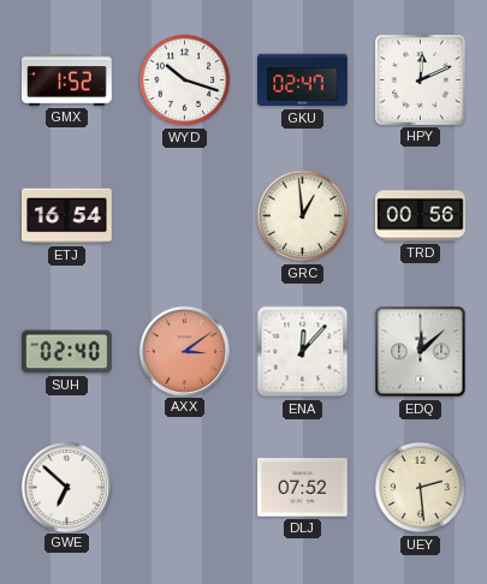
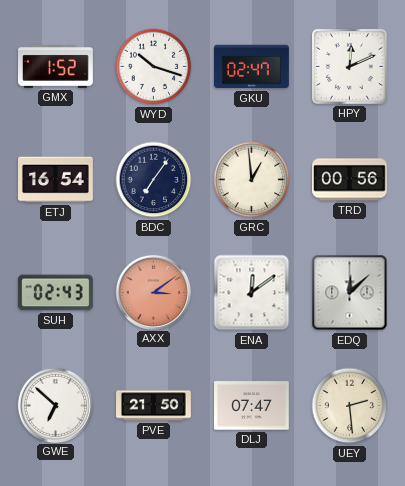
BDC: none -> 7:06
SUH: 02:40 -> 02:43
ENA: 12:07 -> 12:09
PVE: none -> 21:50
DLJ: 07:52 -> 07:47
